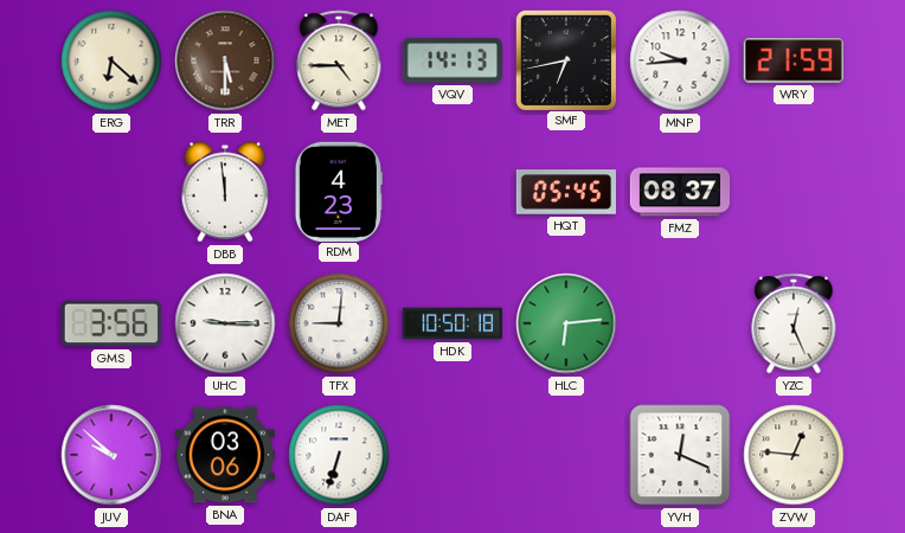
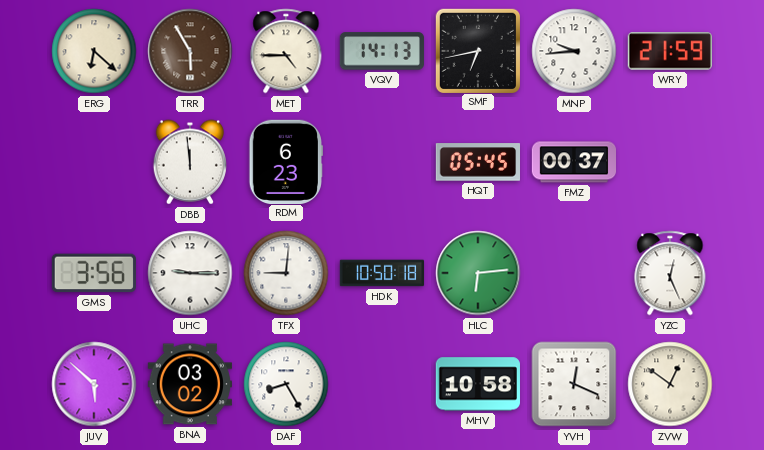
TRR: 5:30 -> 5:55
RDM: 4:23 -> 6:23
FMZ: 08:37 -> 00:37
JUV: 9:52 -> 5:52
BNA: 03:06 -> 03:02
DAF: 6:33 -> 8:25
MHV: none -> 10:58
ZVW: 12:46 -> 12:51
